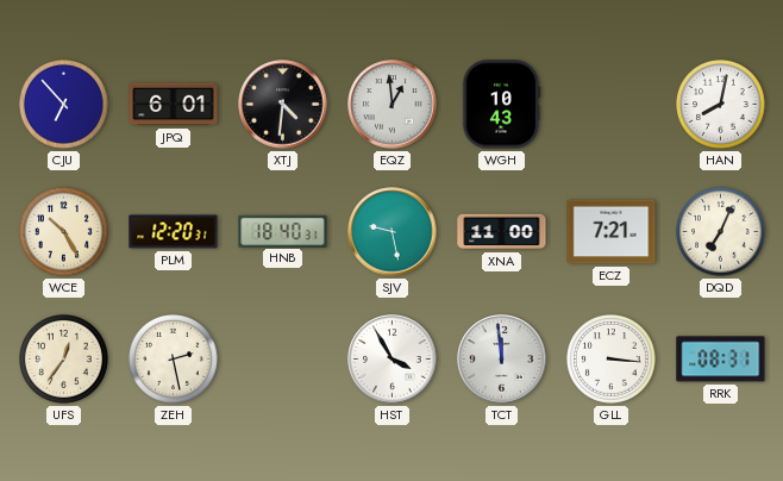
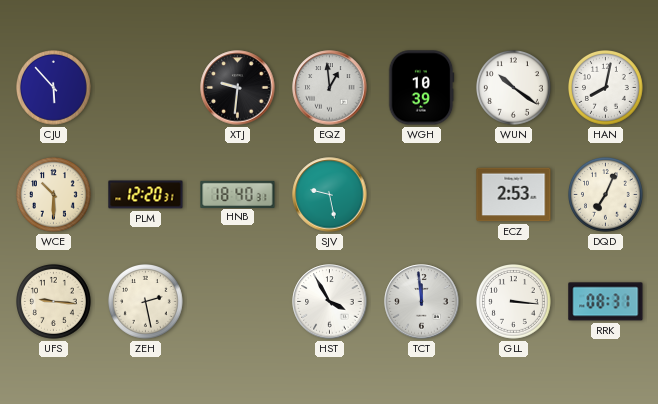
CJU: 6:53 -> 5:53
JPQ: 6:01 -> none
XTJ: 4:31 -> 9:31
WGH: 10:43 -> 10:39
WUN: none -> 10:21
WCE: 10:25 -> 10:30
XNA: 11:00 -> none
ECZ: 7:21 -> 2:53
UFS: 12:36 -> 9:16
